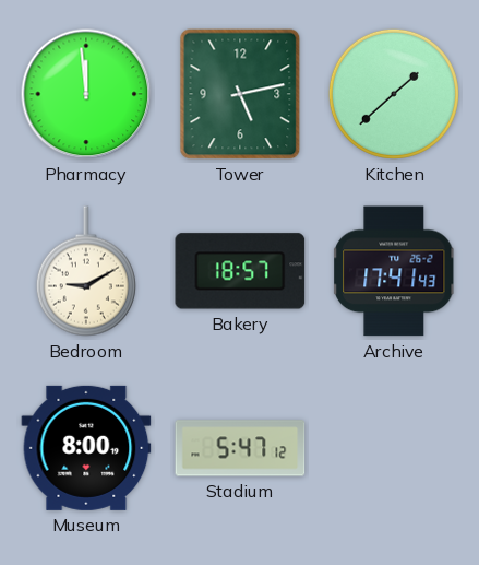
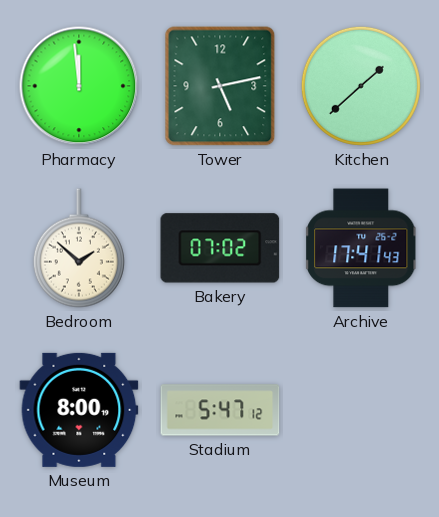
Bedroom: 9:10 -> 1:52
Bakery: 18:57 -> 07:02
